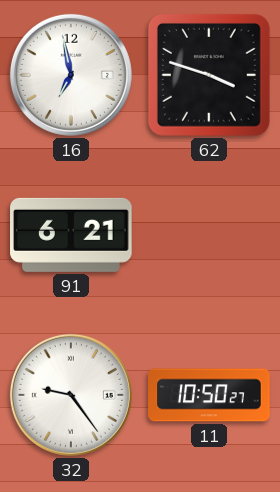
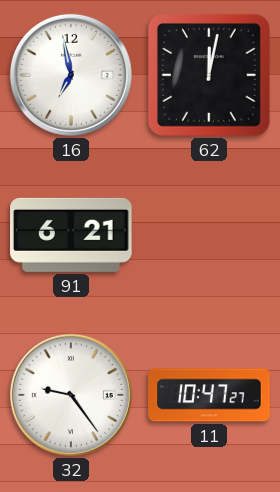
62: 3:48 -> 12:02
11: 10:50 -> 10:47
